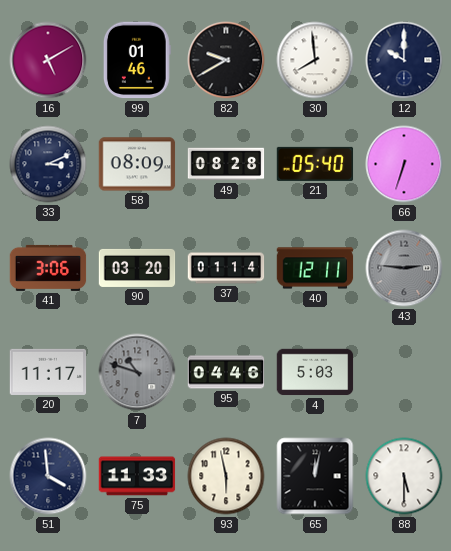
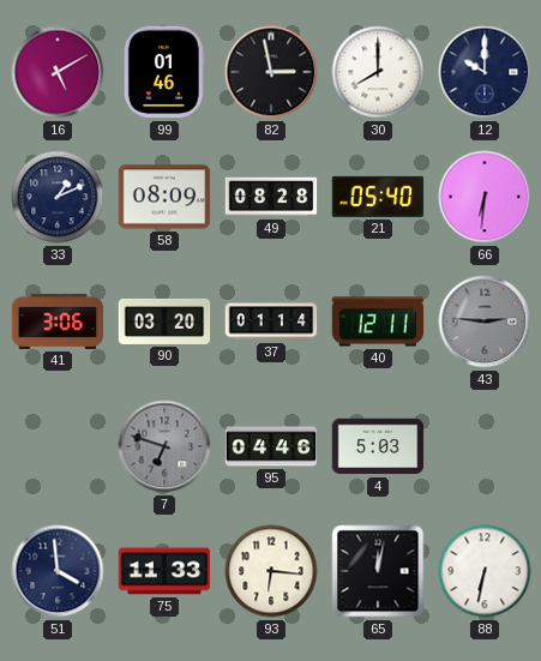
82: 9:40 -> 2:58
30: 7:59 -> 8:00
33: 3:11 -> 1:11
66: 6:33 -> 6:31
20: 11:17 -> none
7: 10:48 -> 6:48
93: 5:58 -> 6:16
88: 5:30 -> 6:32
